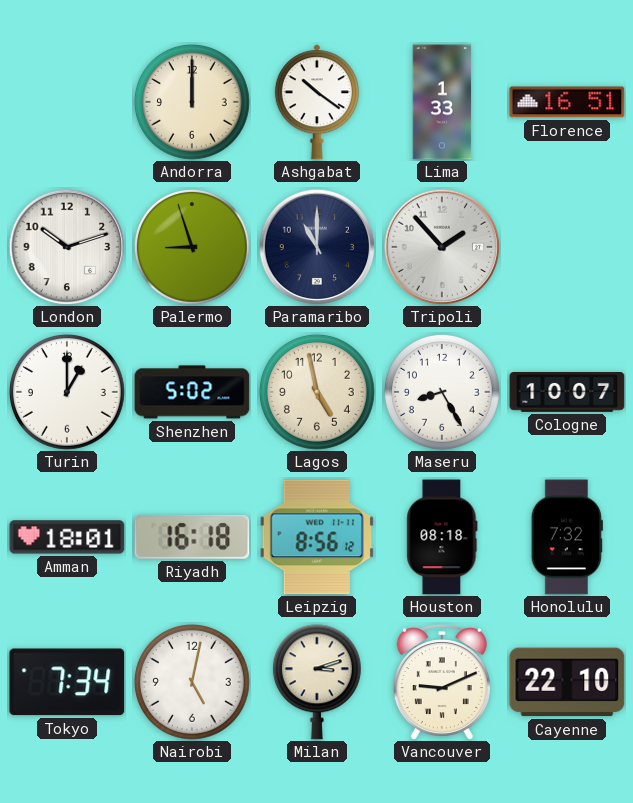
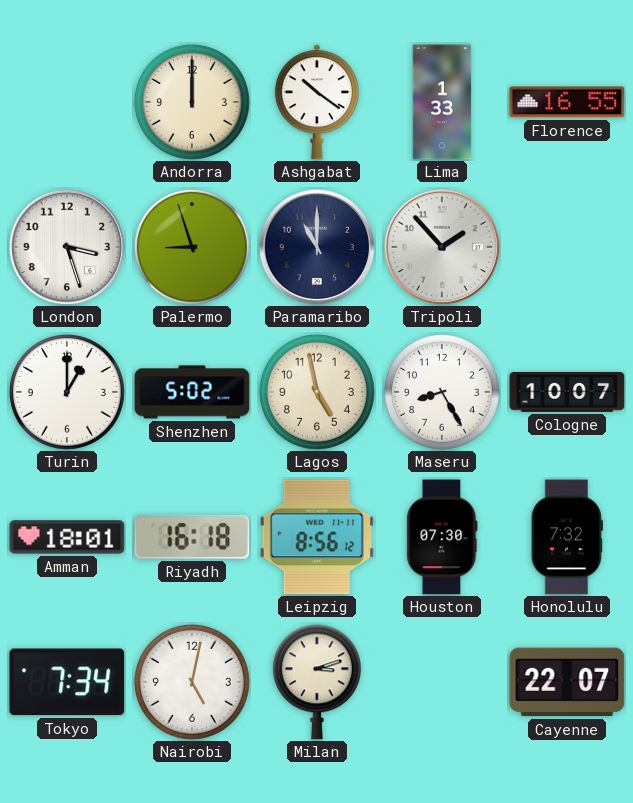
Florence: 16:51 -> 16:55
London: 10:12 -> 3:27
Houston: 08:18 -> 07:30
Vancouver: 9:11 -> none
Cayenne: 22:10 -> 22:07
